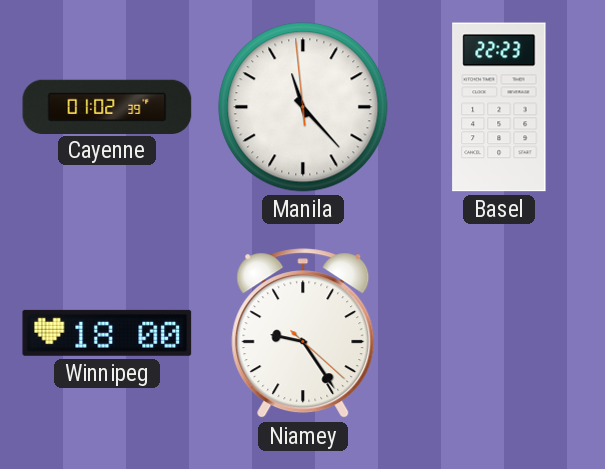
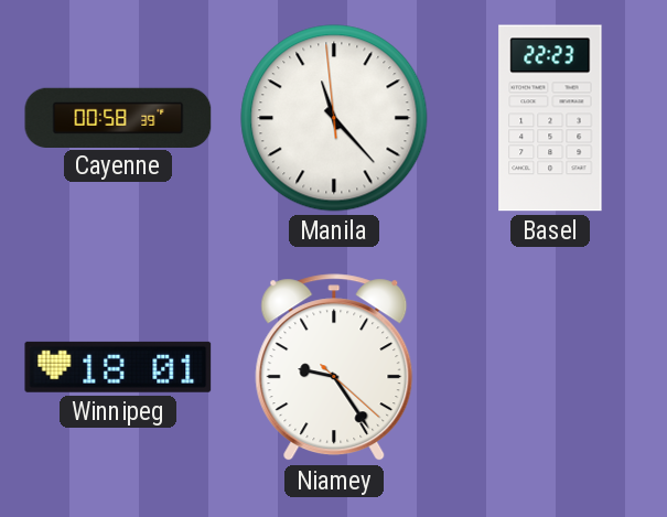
Cayenne: 01:02 -> 00:58
Winnipeg: 18:00 -> 18:01
